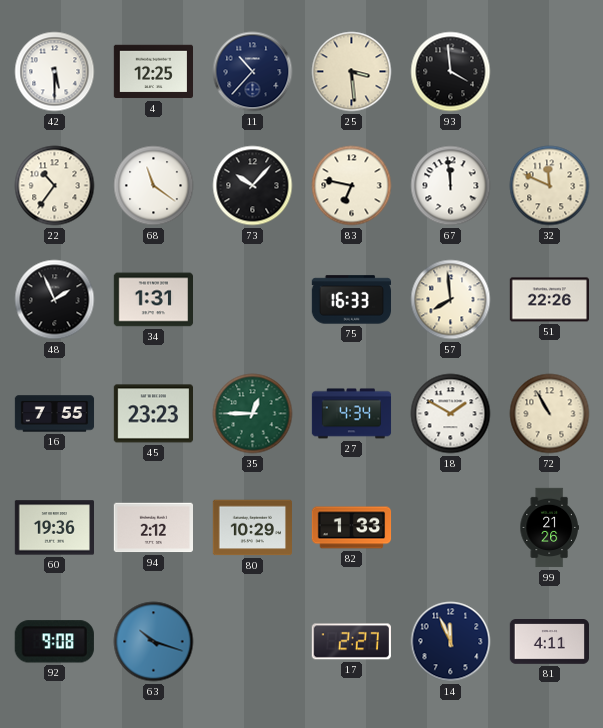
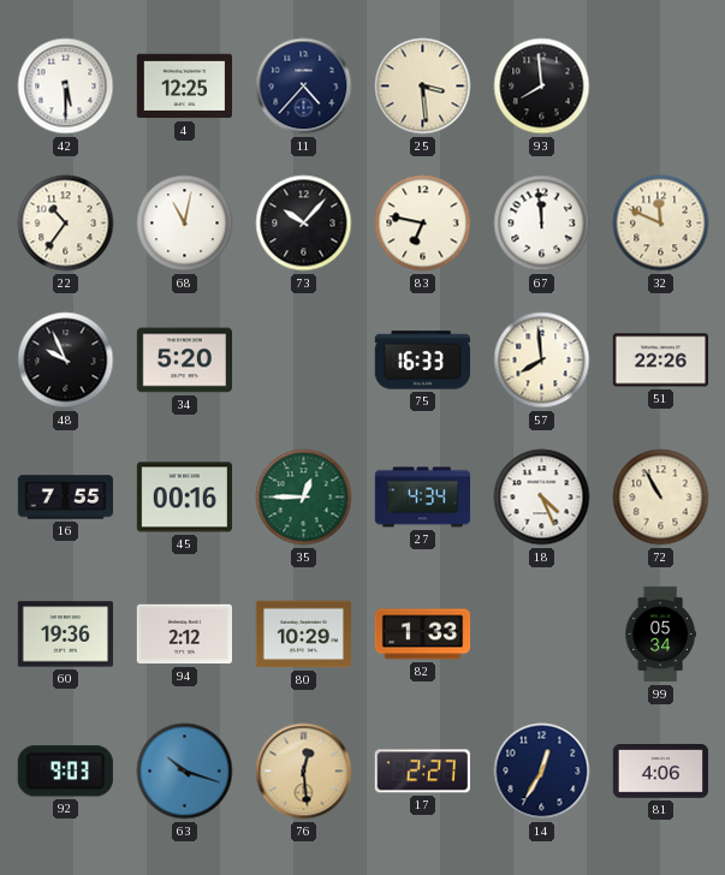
11: 10:37 -> 4:37
93: 3:59 -> 7:59
68: 11:21 -> 11:02
48: 1:56 -> 9:56
34: 1:31 -> 5:20
45: 23:23 -> 00:16
18: 1:50 -> 4:26
99: 21:26 -> 05:34
92: 9:08 -> 9:03
76: none -> 12:29
14: 11:56 -> 12:35
81: 4:11 -> 4:06
